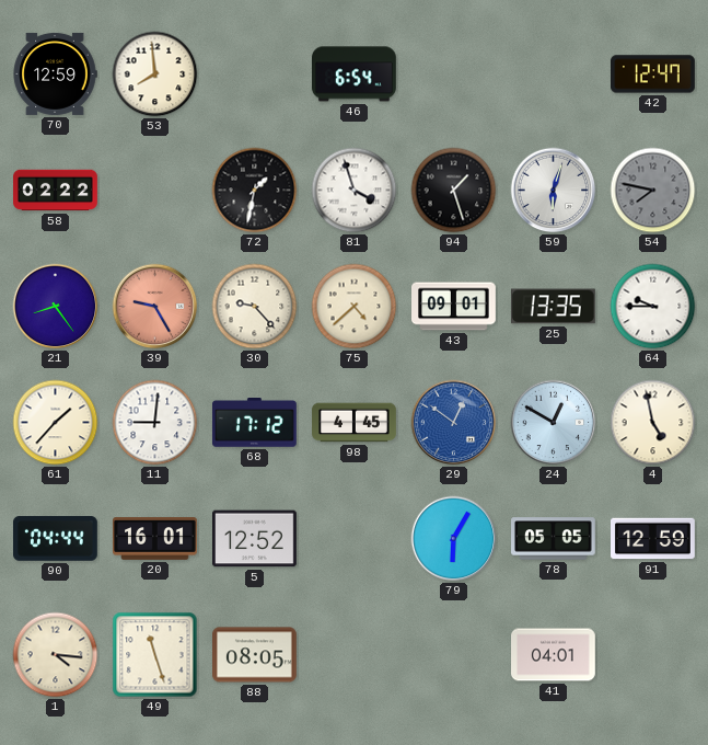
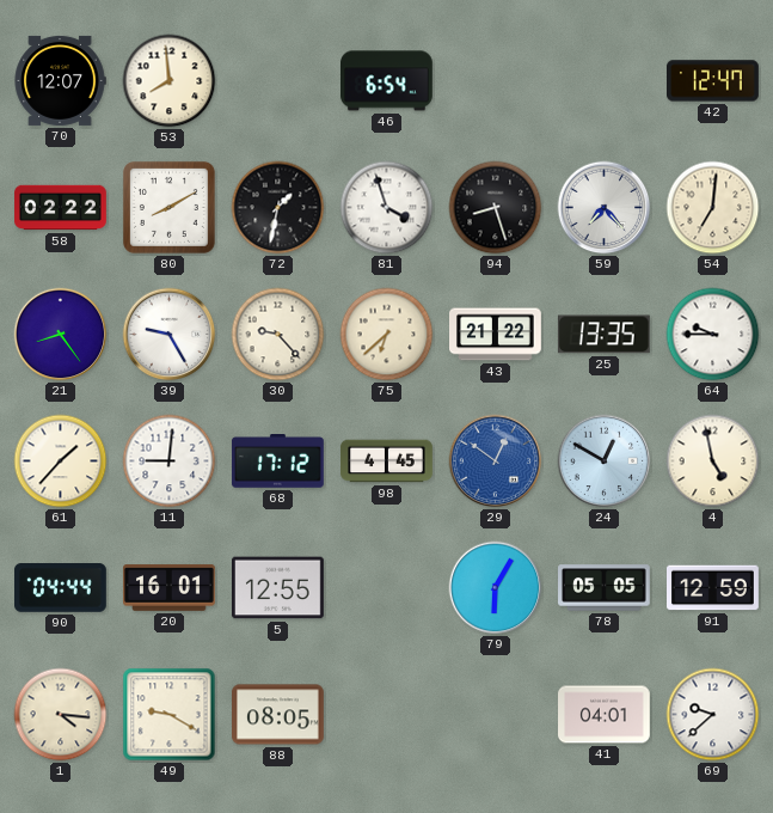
70: 12:59 -> 12:07
80: none -> 8:10
94: 1:27 -> 8:27
59: 6:03 -> 7:23
54: 7:47 -> 7:01
54 dial: grey -> cream
39 dial: salmon -> white
75: 4:38 -> 6:38
43: 09:01 -> 21:22
5: 12:52 -> 12:55
49: 11:27 -> 9:20
69: none -> 9:38
